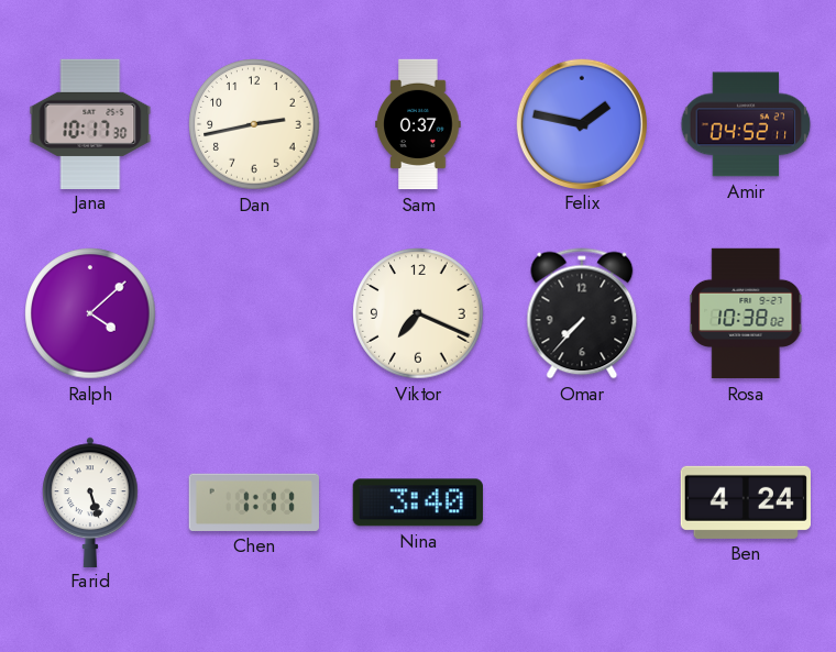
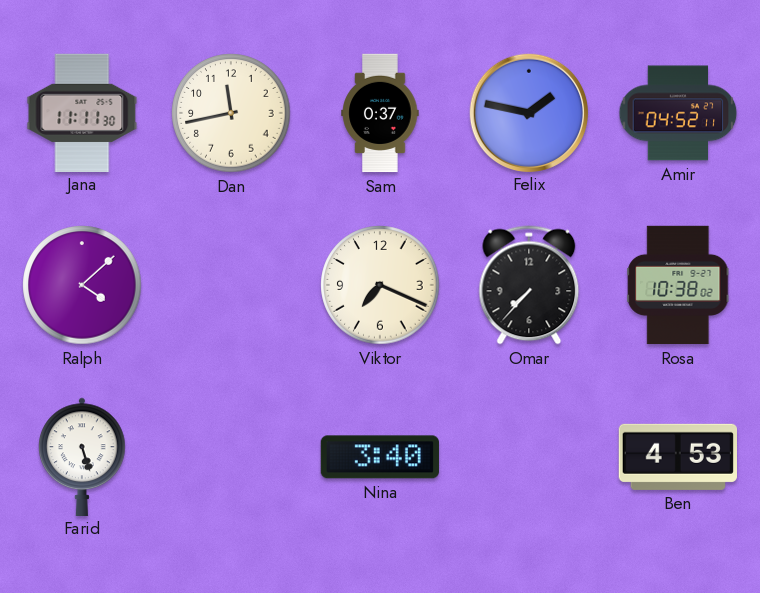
Jana: 10:17 -> 11:11
Dan: 2:43 -> 11:43
Chen: 1:11 -> none
Ben: 4:24 -> 4:53
